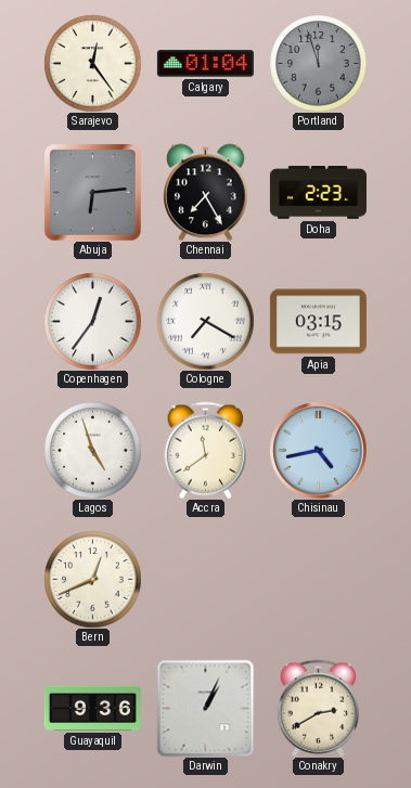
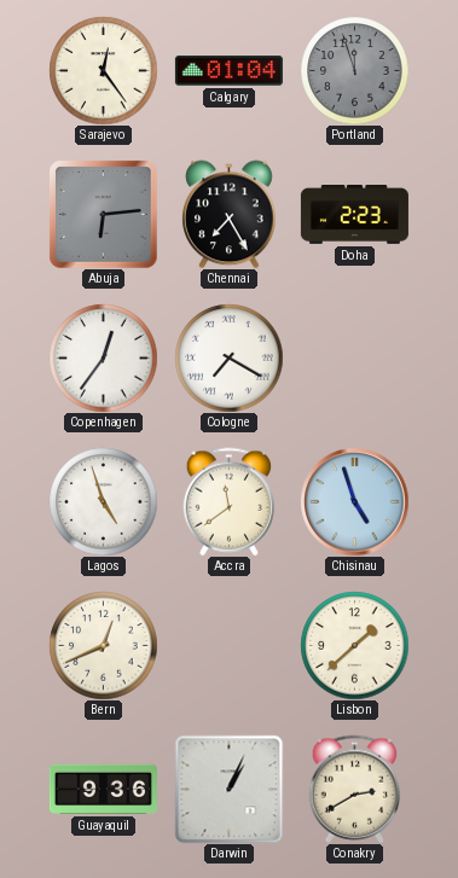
Apia: 03:15 -> none
Chisinau: 4:43 -> 4:57
Lisbon: none -> 1:38
